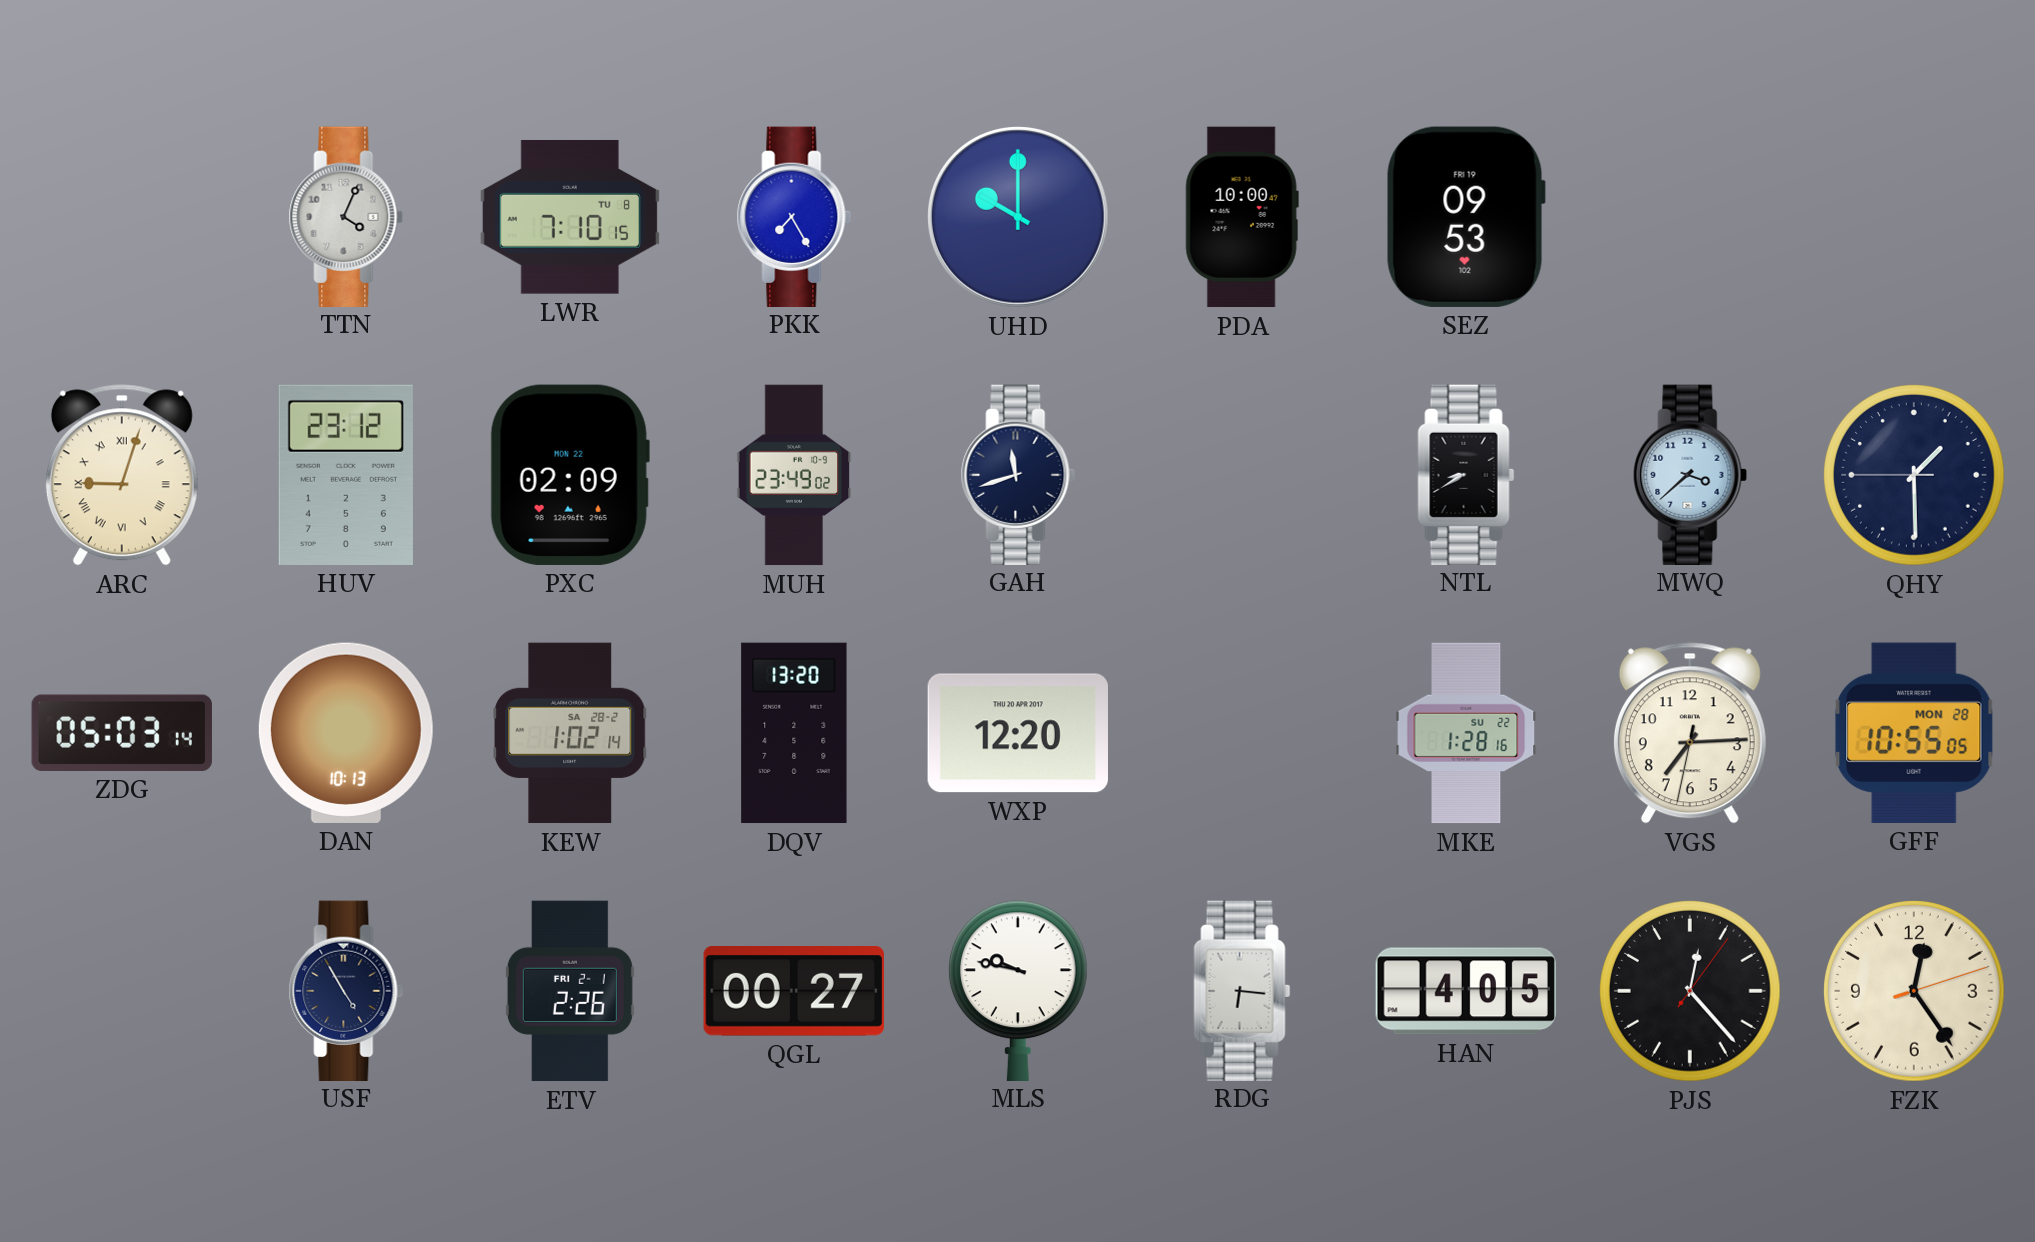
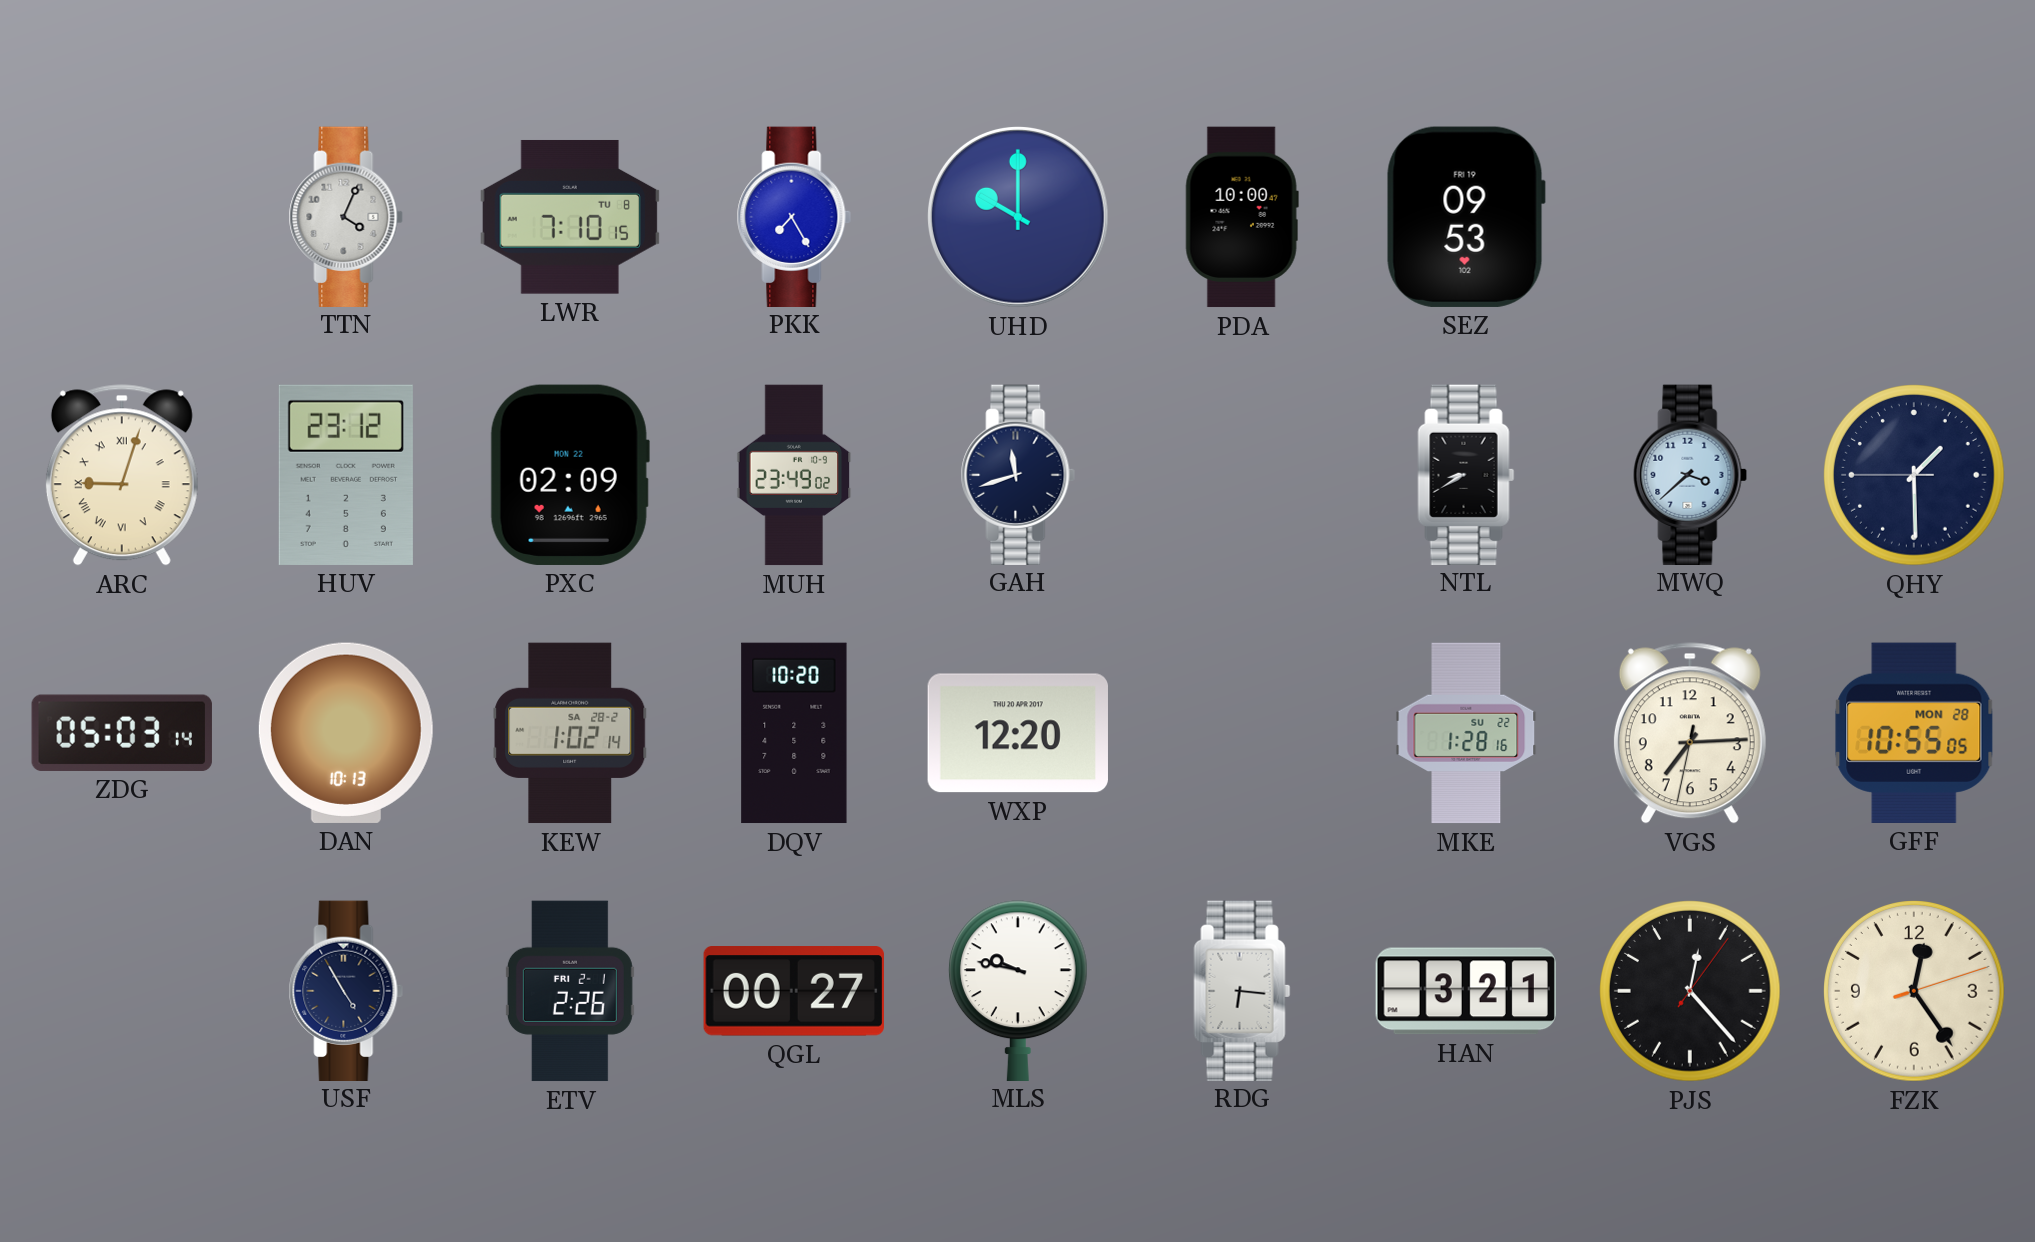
DQV: 13:20 -> 10:20
HAN: 4:05 -> 3:21
